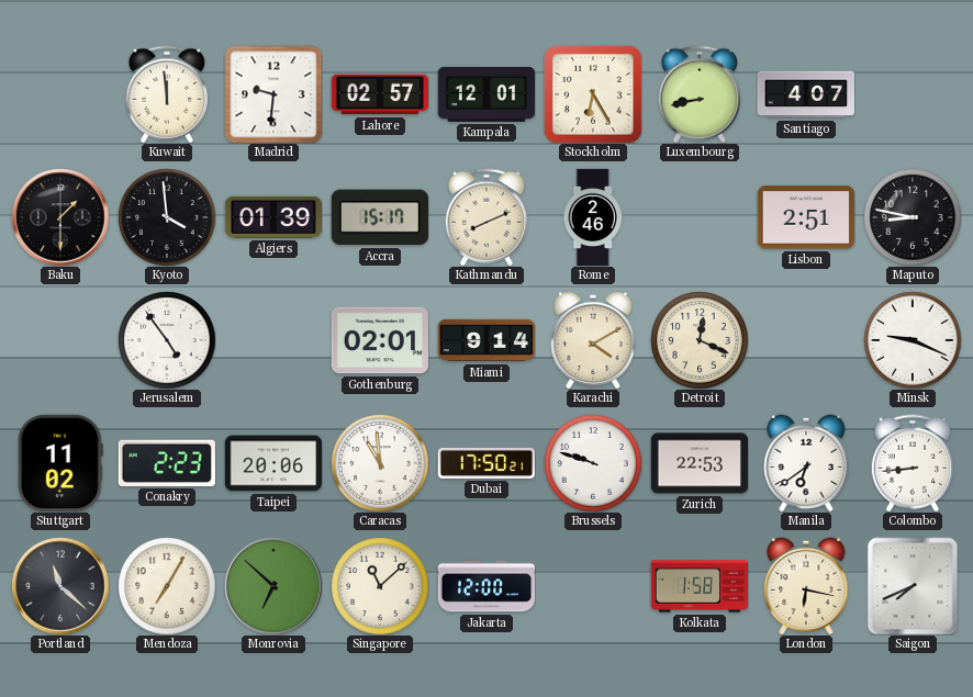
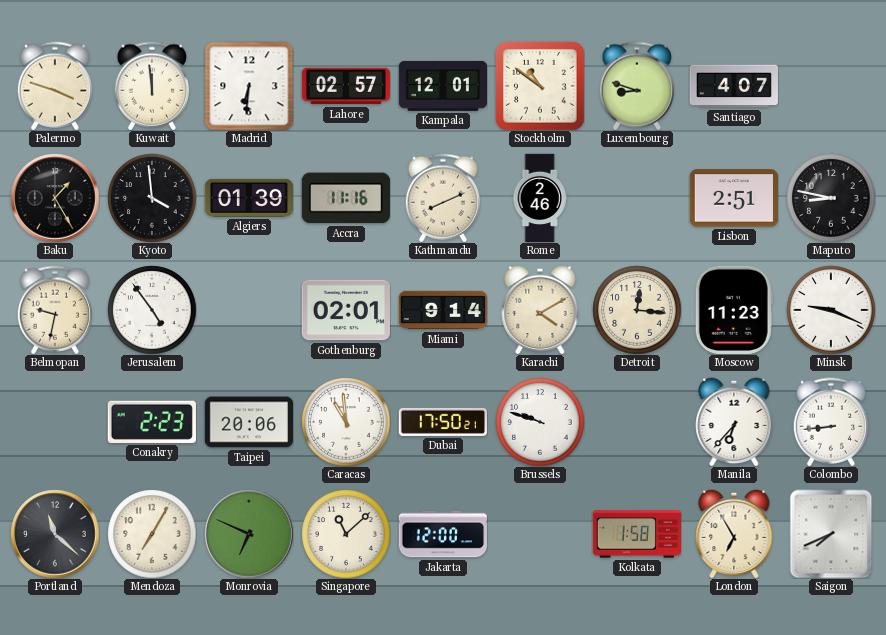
Palermo: none -> 3:48
Madrid: 9:31 -> 6:31
Stockholm: 6:25 -> 10:51
Luxembourg: 8:43 -> 8:48
Baku: 1:30 -> 1:25
Accra: 15:17 -> 11:16
Belmopan: none -> 9:32
Detroit: 12:19 -> 12:16
Moscow: none -> 11:23
Stuttgart: 11:02 -> none
Zurich: 22:53 -> none
Manila: 6:39 -> 6:37
Monrovia: 6:52 -> 6:49
London: 6:17 -> 6:55
